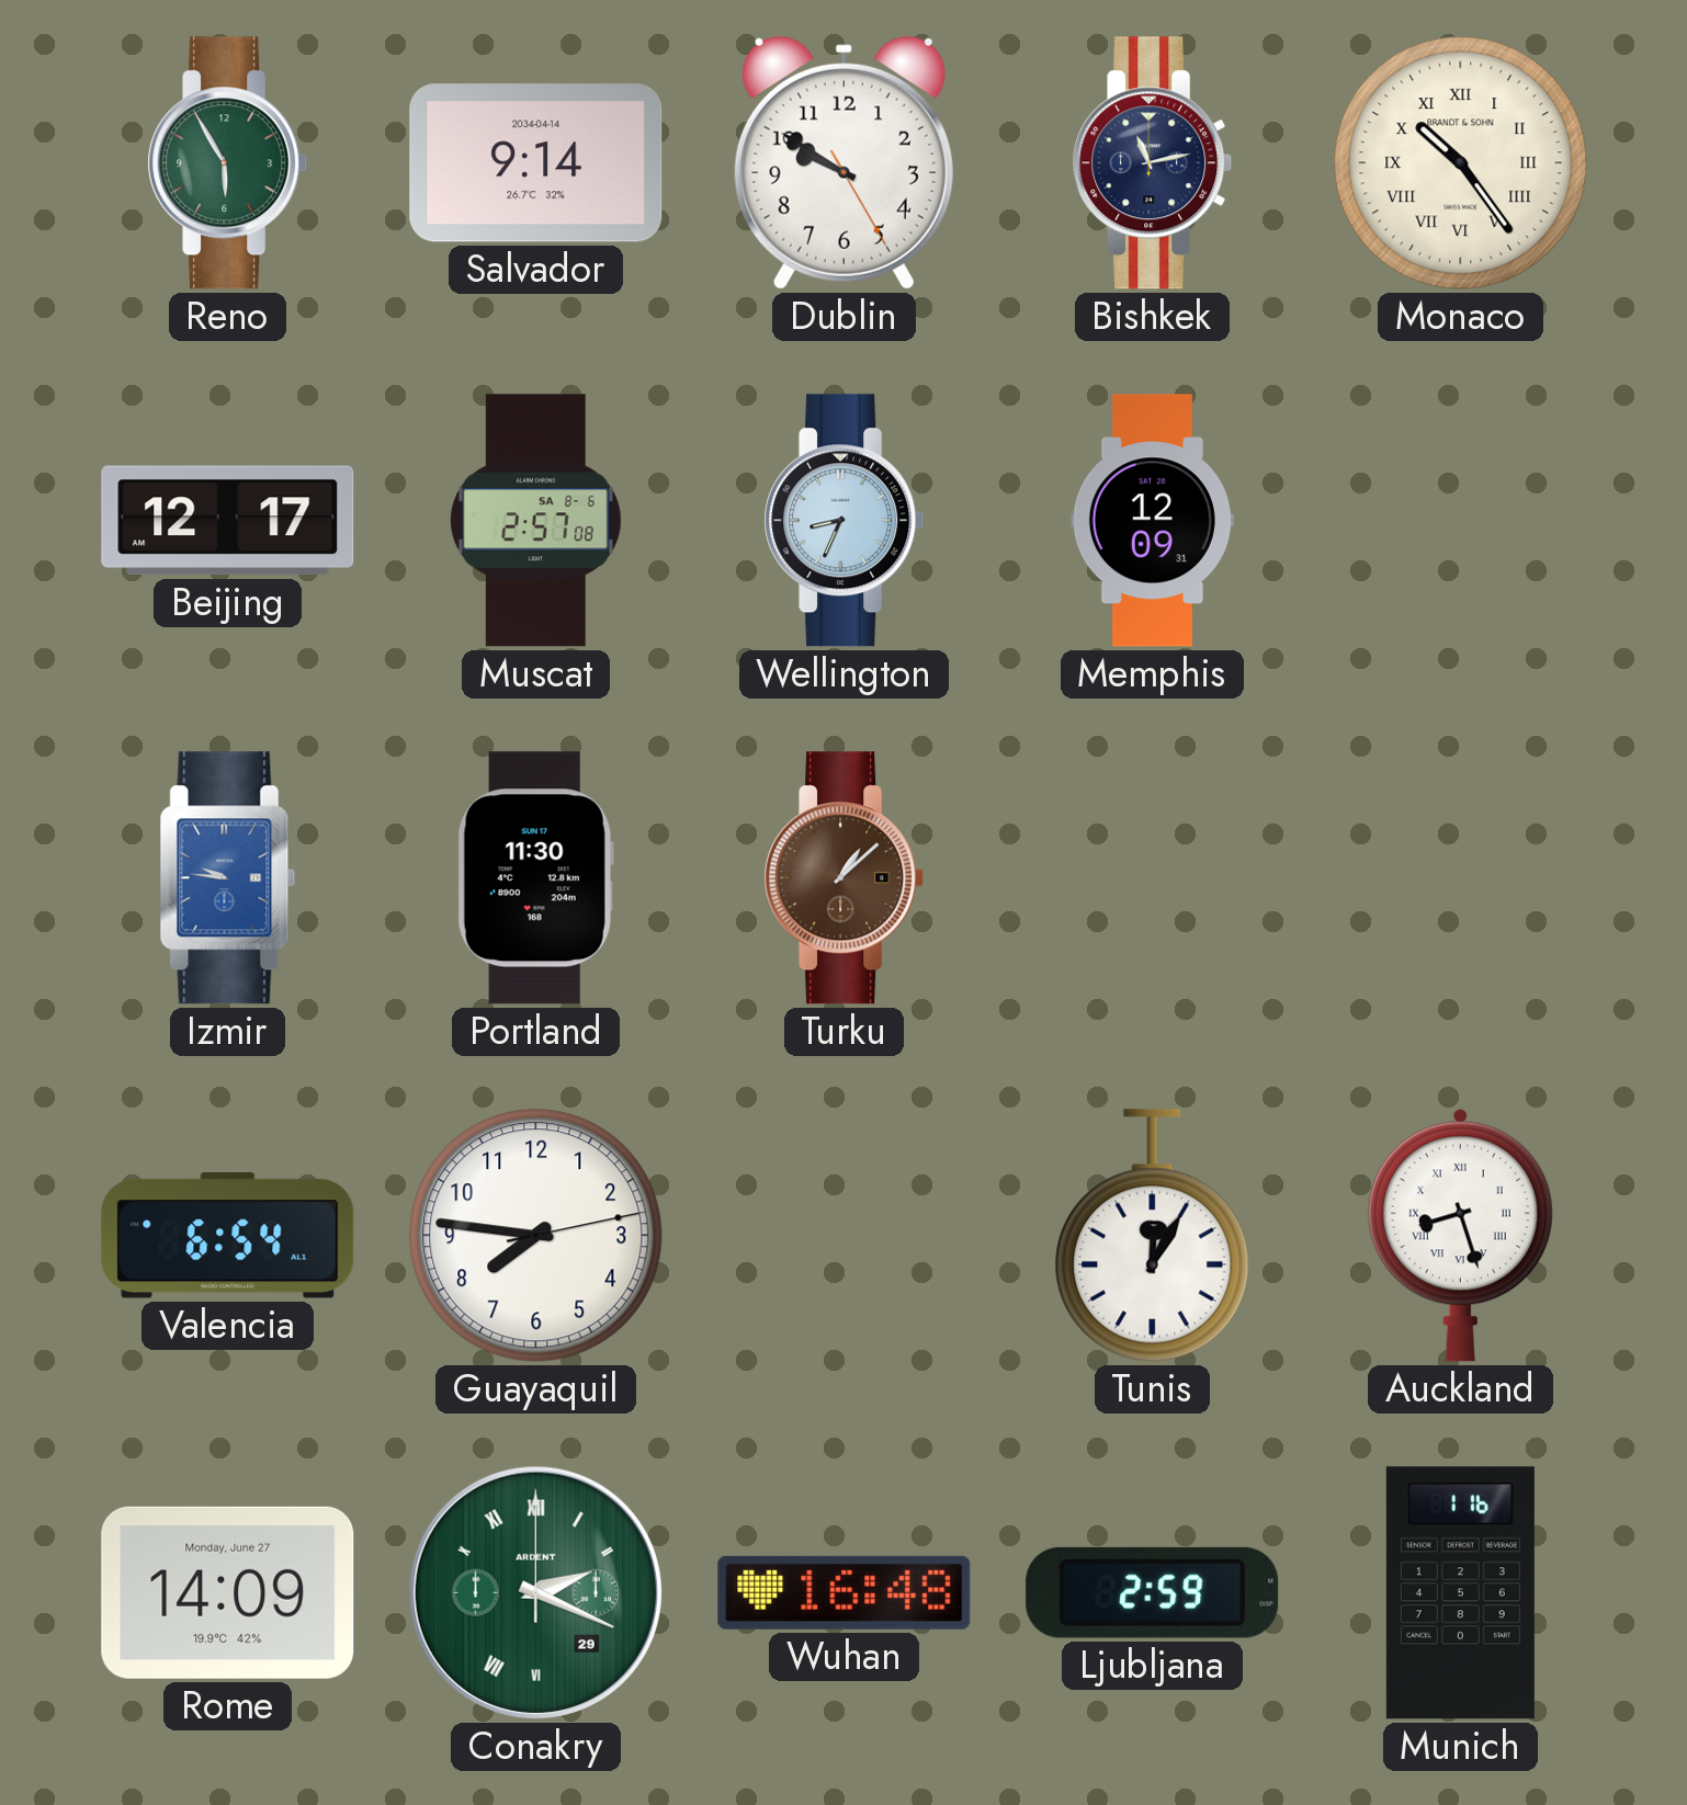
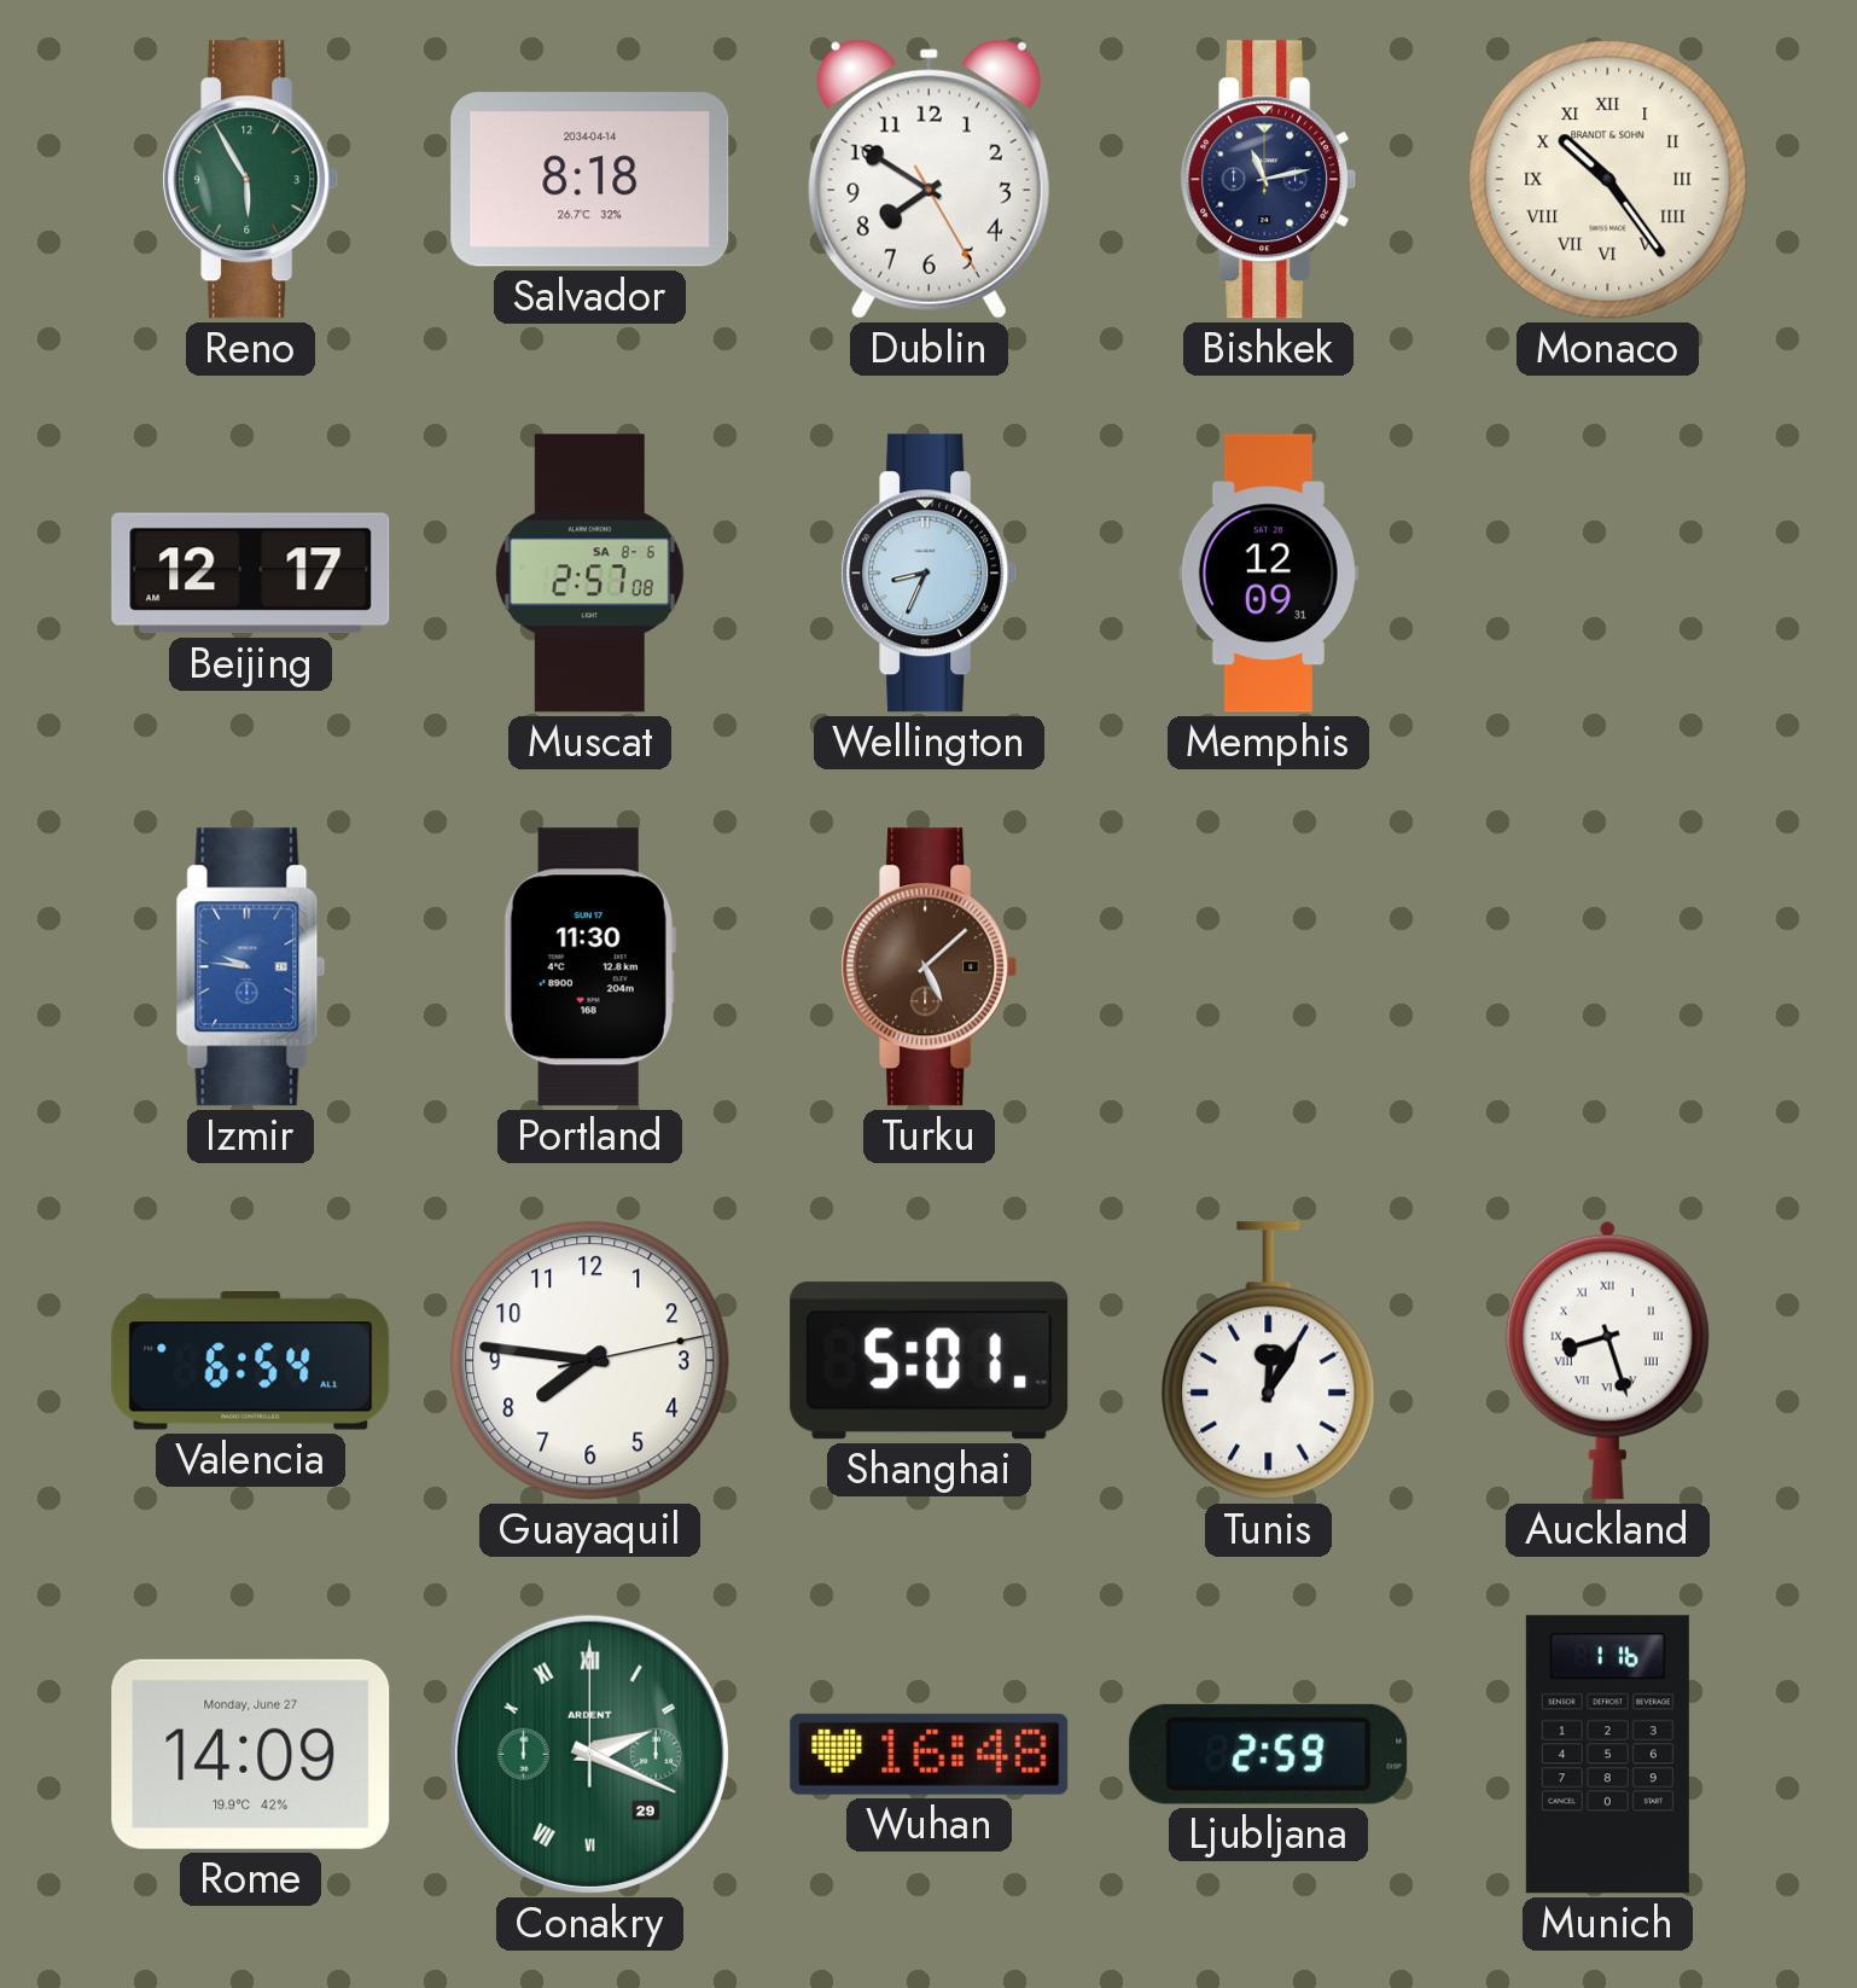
Salvador: 9:14 -> 8:18
Dublin: 9:50 -> 7:50
Turku: 1:08 -> 5:08
Shanghai: none -> 5:01
